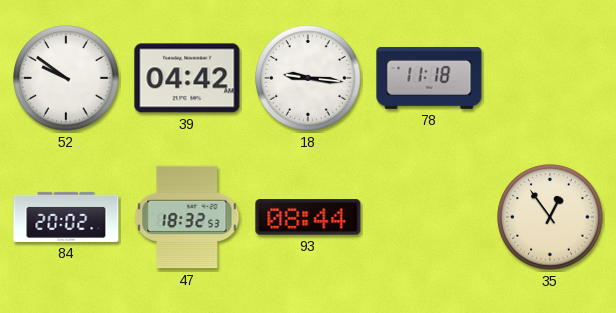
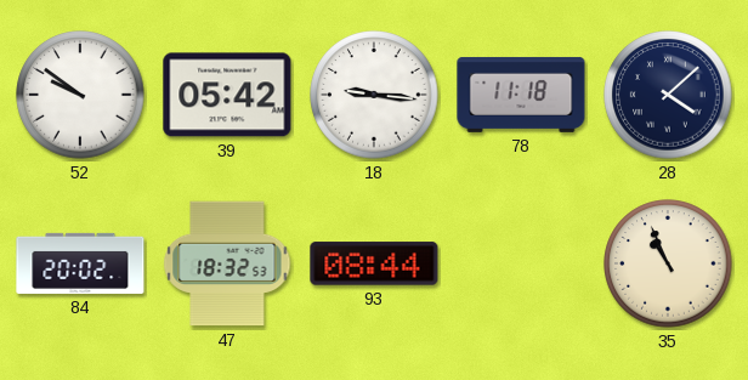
39: 04:42 -> 05:42
28: none -> 4:08
35: 12:54 -> 10:56
